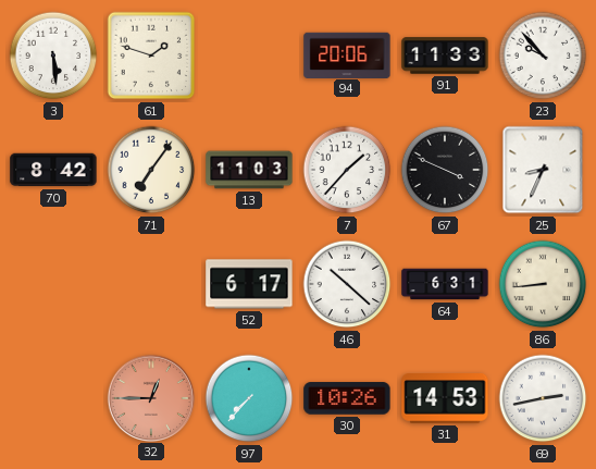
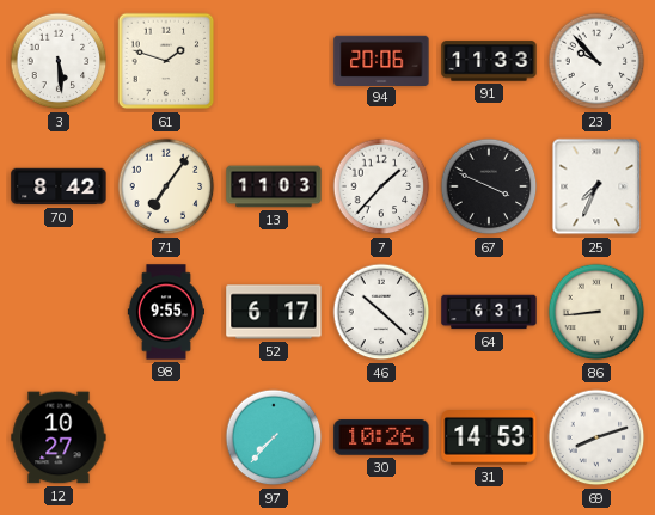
25: 8:34 -> 7:34
98: none -> 9:55
12: none -> 10:27
32: 12:45 -> none
69: 2:43 -> 8:12
